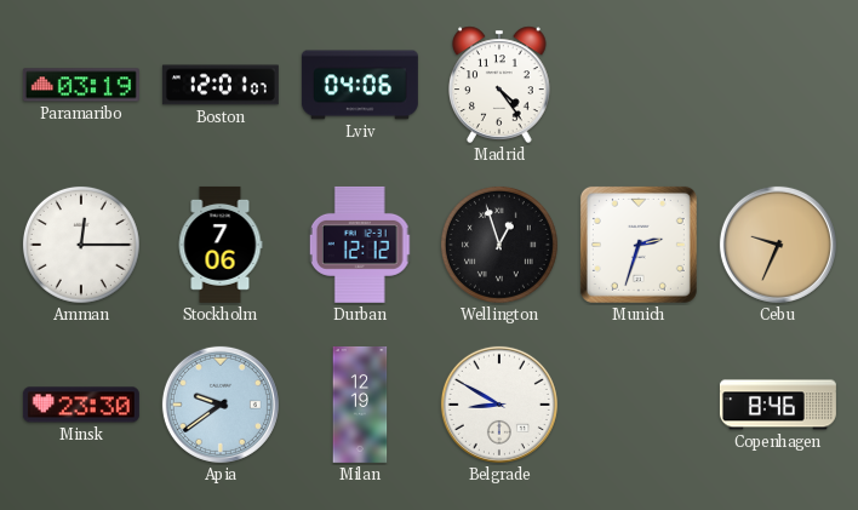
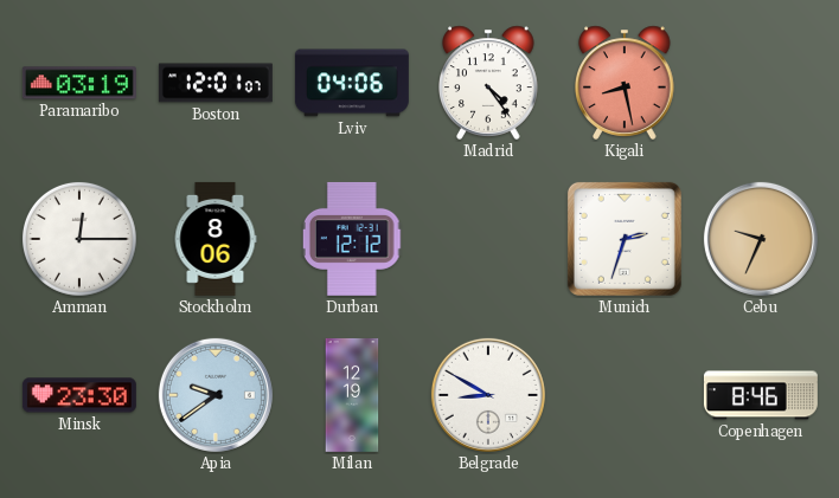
Kigali: none -> 8:28
Stockholm: 7:06 -> 8:06
Wellington: 12:57 -> none
